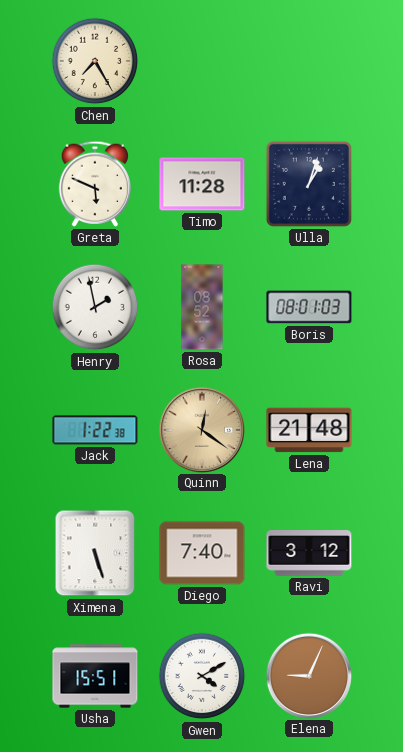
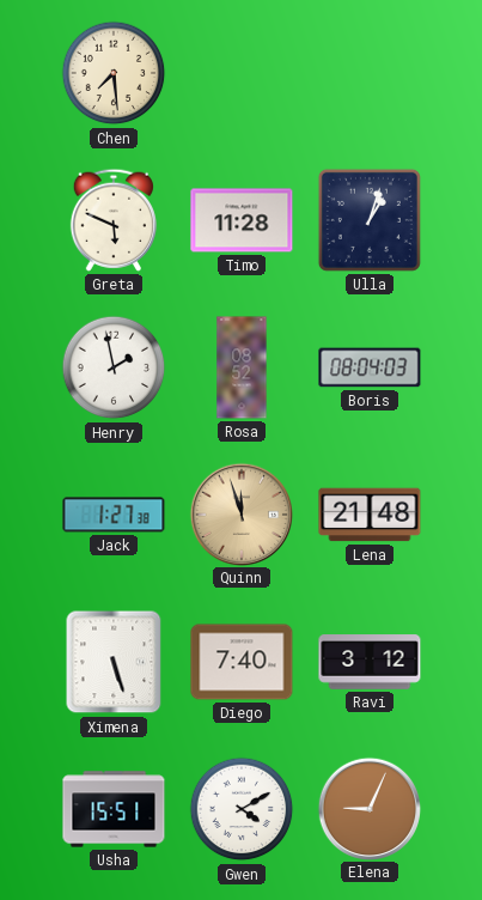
Chen: 7:25 -> 7:29
Boris: 08:01 -> 08:04
Jack: 1:22 -> 1:27
Quinn: 12:21 -> 11:57
